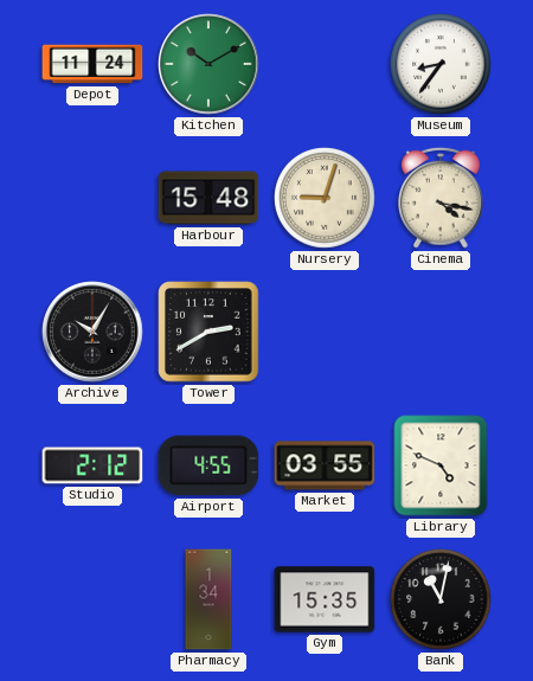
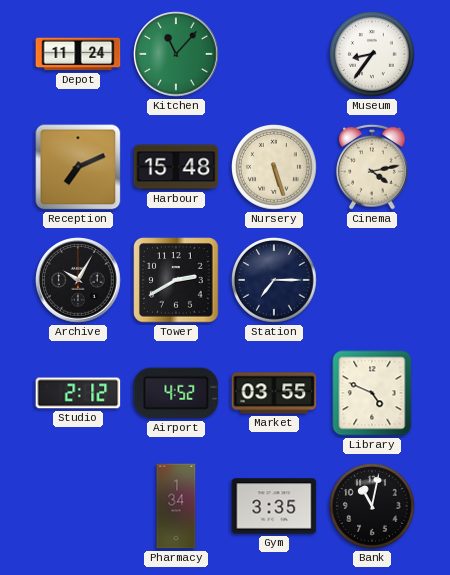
Kitchen: 10:10 -> 11:07
Reception: none -> 7:11
Nursery: 9:03 -> 5:27
Cinema: 4:17 -> 4:13
Station: none -> 7:15
Airport: 4:55 -> 4:52
Gym: 15:35 -> 3:35
